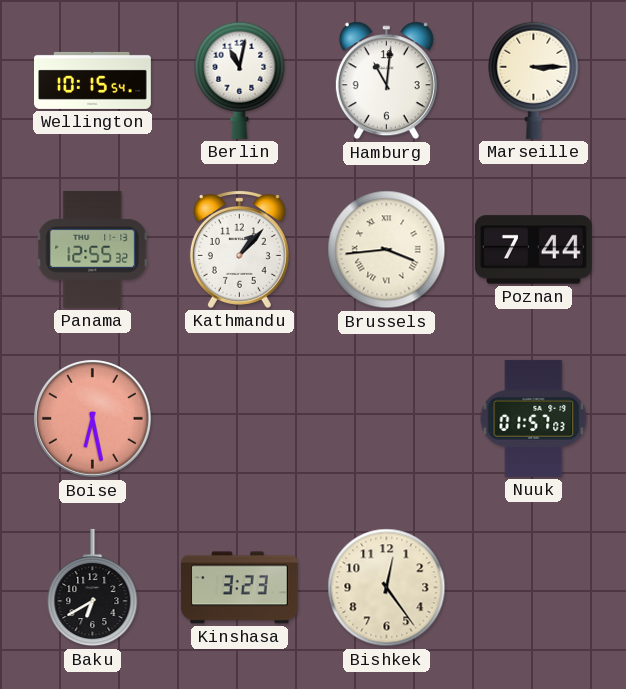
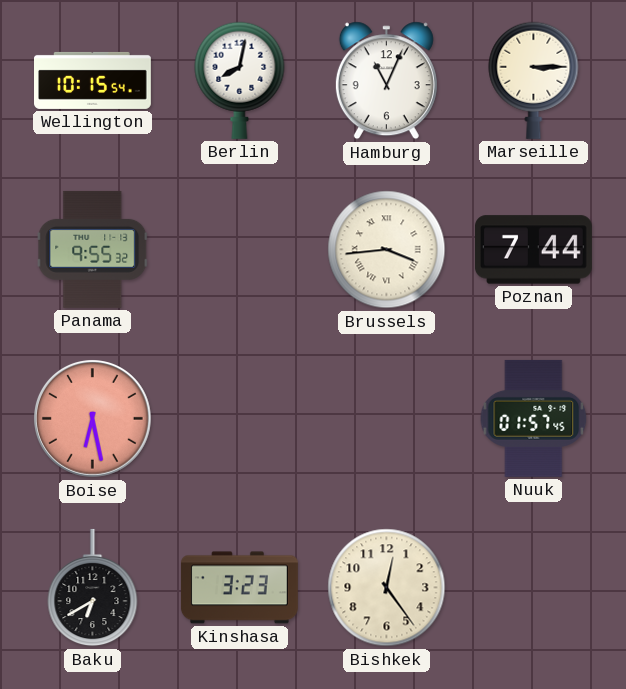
Berlin: 11:02 -> 8:02
Hamburg: 11:01 -> 11:04
Panama: 12:55 -> 9:55
Kathmandu: 1:07 -> none
Nuuk: 01:57:03 -> 01:57:45
